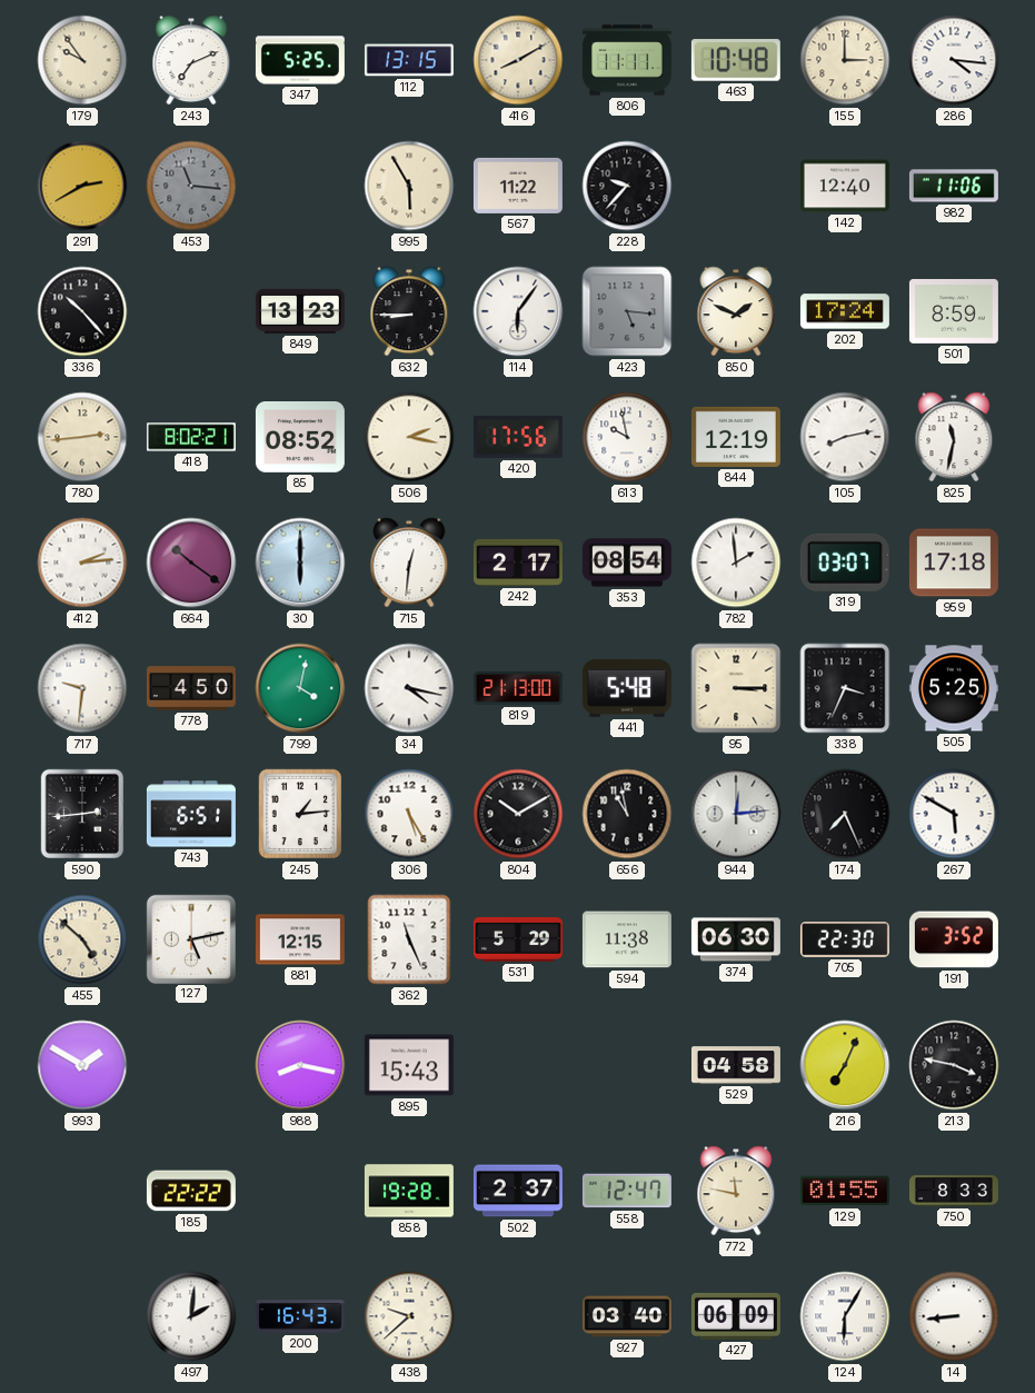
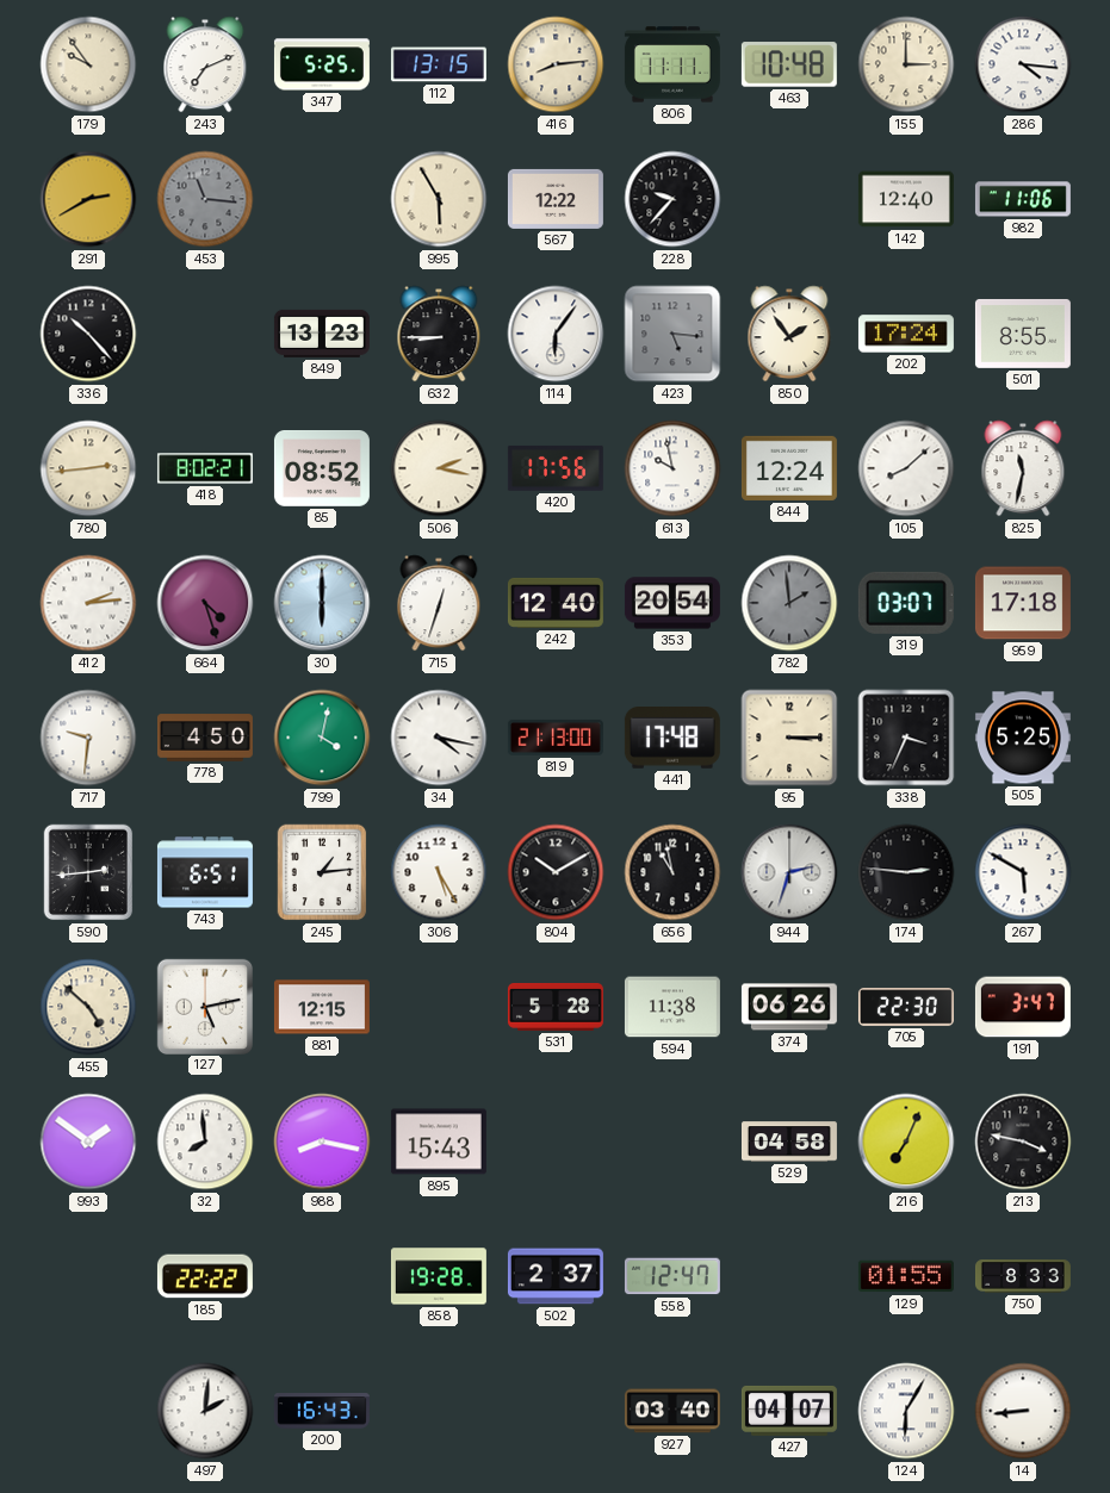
416: 8:10 -> 8:14
567: 11:22 -> 12:22
850: 1:49 -> 1:54
501: 8:59 -> 8:55
844: 12:19 -> 12:24
105: 8:13 -> 8:08
664: 10:21 -> 4:27
715: 12:31 -> 12:33
242: 2:17 -> 12:40
353: 08:54 -> 20:54
782 dial: white -> grey
441: 5:48 -> 17:48
944: 12:14 -> 2:33
174: 7:26 -> 2:46
362: 11:26 -> none
531: 5:29 -> 5:28
374: 06:30 -> 06:26
191: 3:52 -> 3:47
993: 1:50 -> 1:51
32: none -> 7:59
772: 11:47 -> none
438: 9:38 -> none
427: 06:09 -> 04:07
